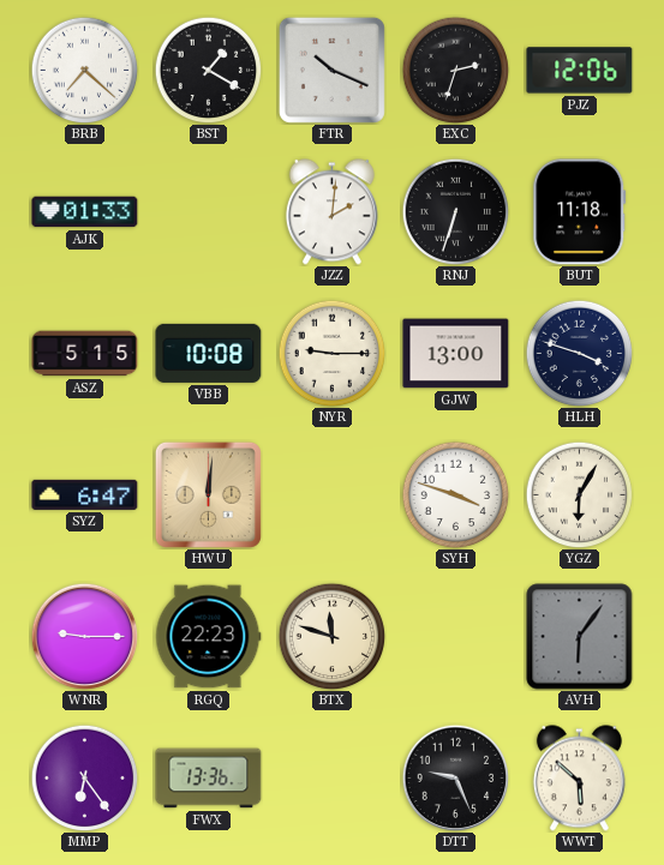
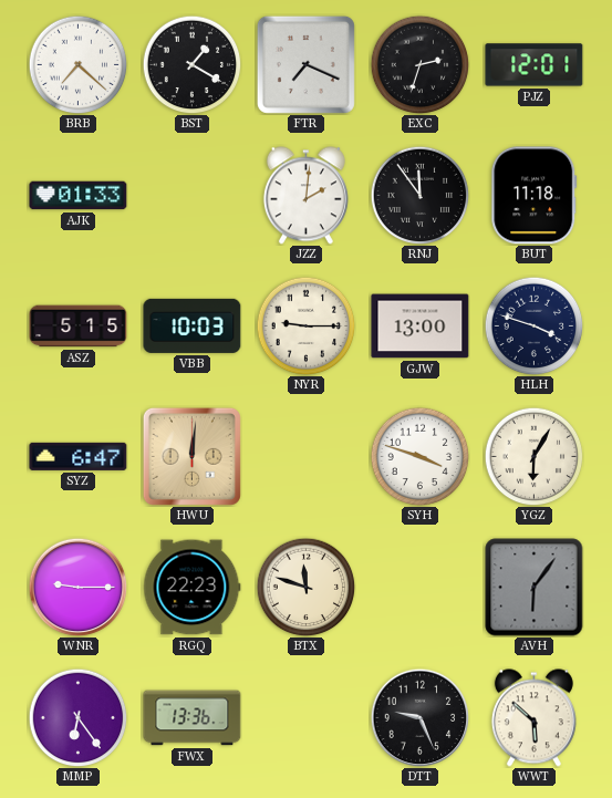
FTR: 10:19 -> 7:19
PJZ: 12:06 -> 12:01
RNJ: 6:33 -> 11:54
VBB: 10:08 -> 10:03
